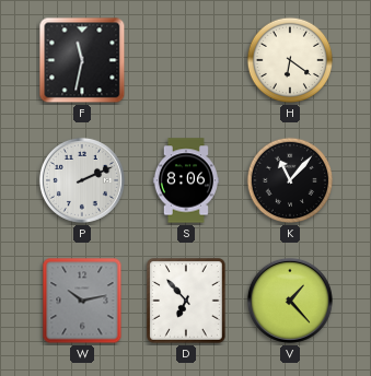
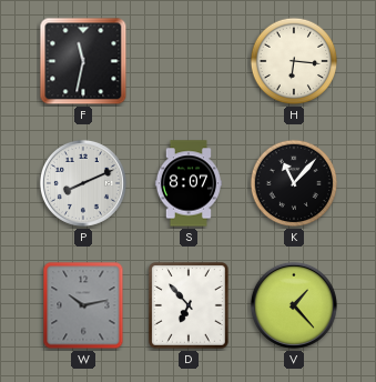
H: 6:21 -> 6:16
P: 2:11 -> 8:11
S: 8:06 -> 8:07
